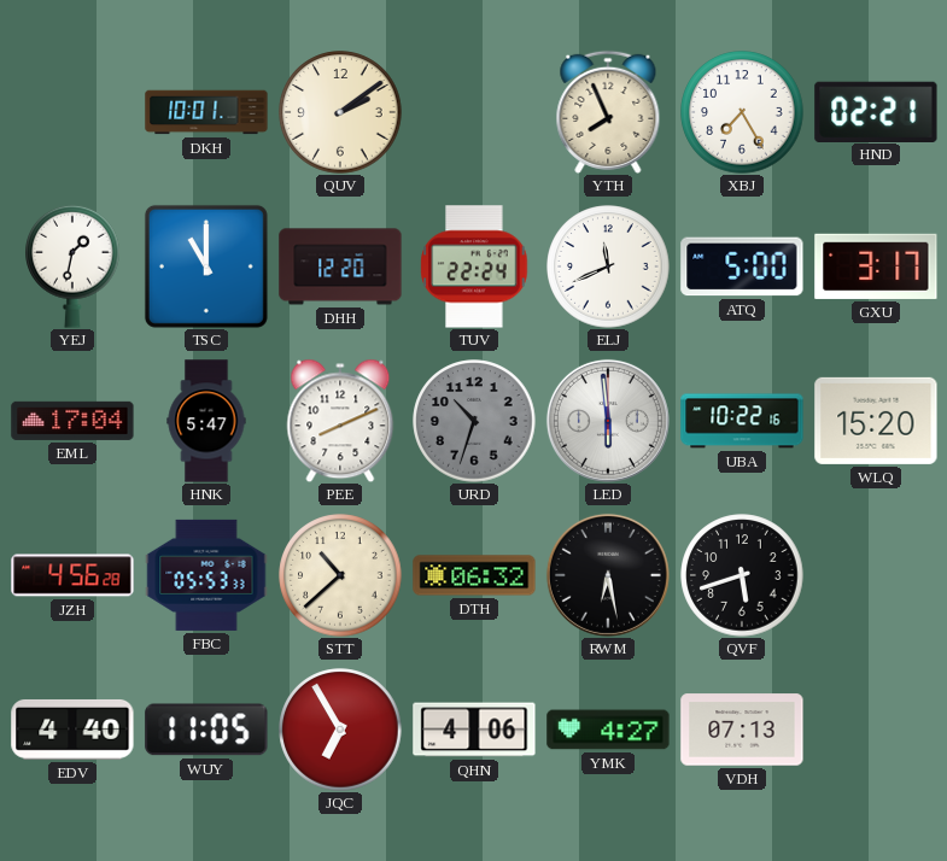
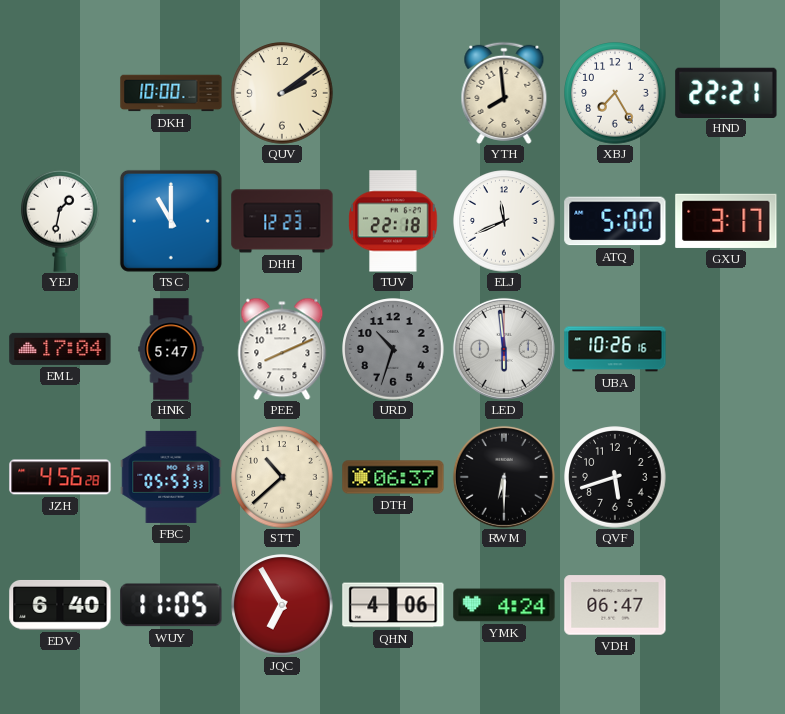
DKH: 10:01 -> 10:00
YTH: 7:56 -> 7:59
HND: 02:21 -> 22:21
DHH: 12:20 -> 12:23
TUV: 22:24 -> 22:18
UBA: 10:22 -> 10:26
WLQ: 15:20 -> none
DTH: 06:32 -> 06:37
RWM: 6:28 -> 6:30
EDV: 4:40 -> 6:40
YMK: 4:27 -> 4:24
VDH: 07:13 -> 06:47
